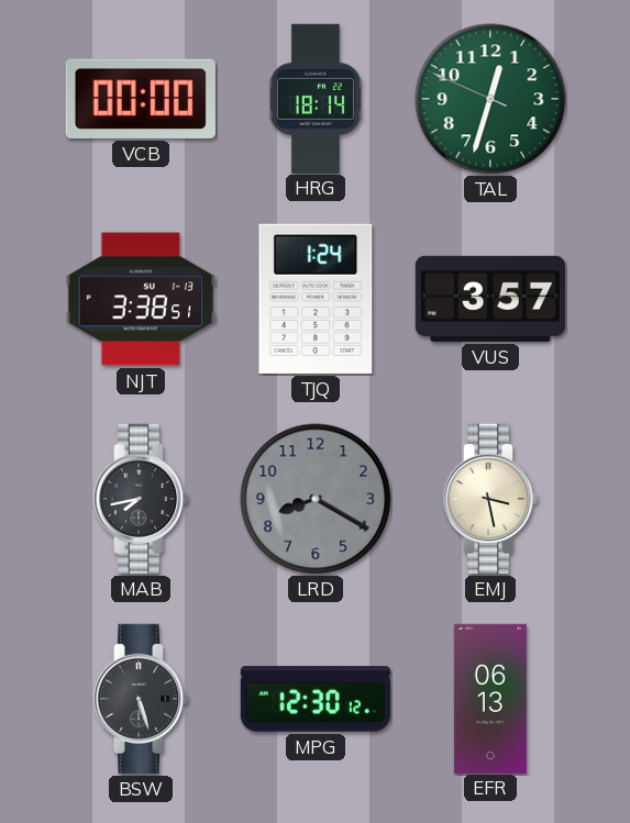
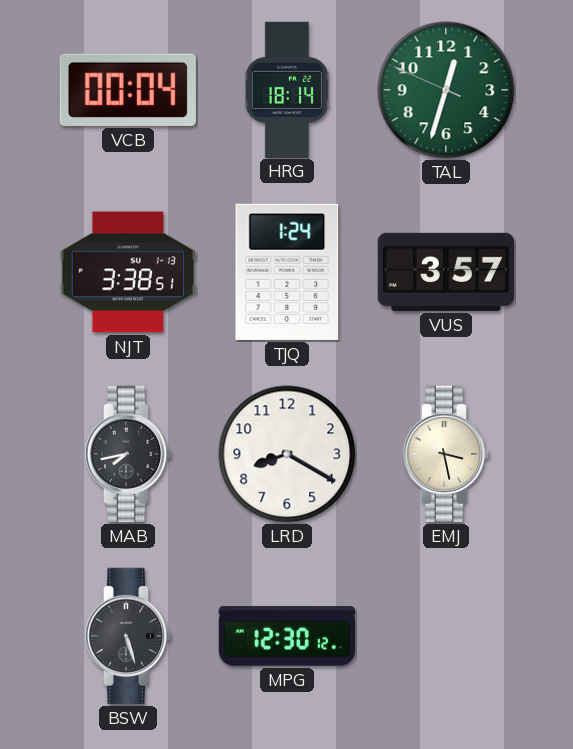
VCB: 00:00 -> 00:04
LRD dial: grey -> white
EFR: 06:13 -> none
